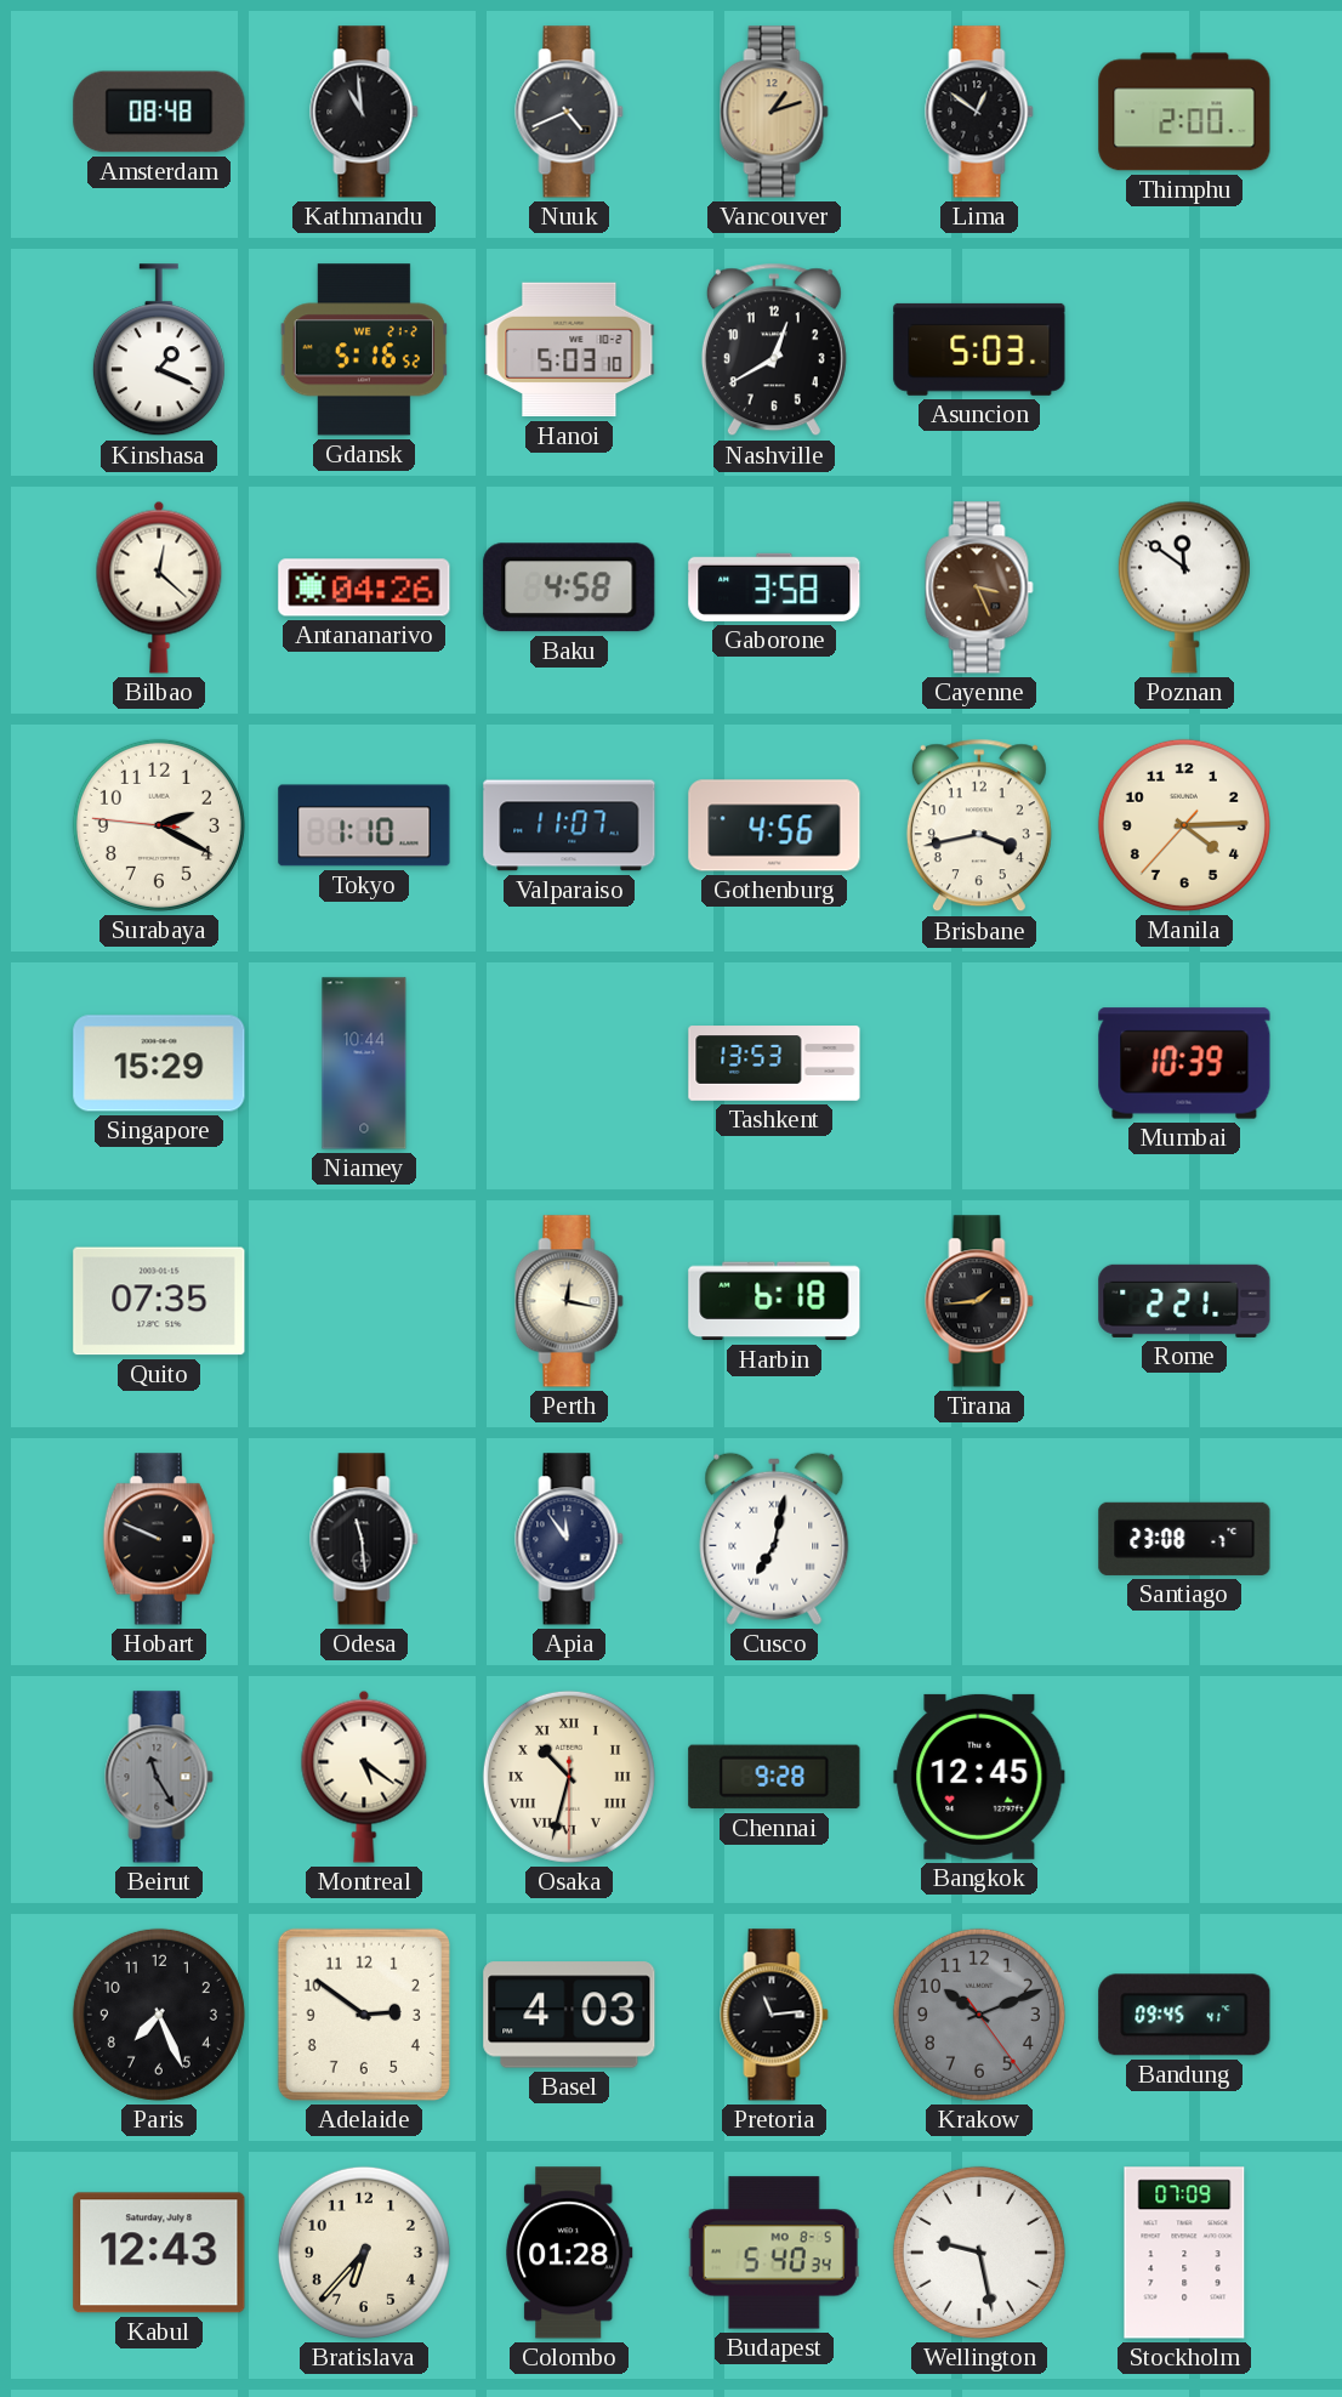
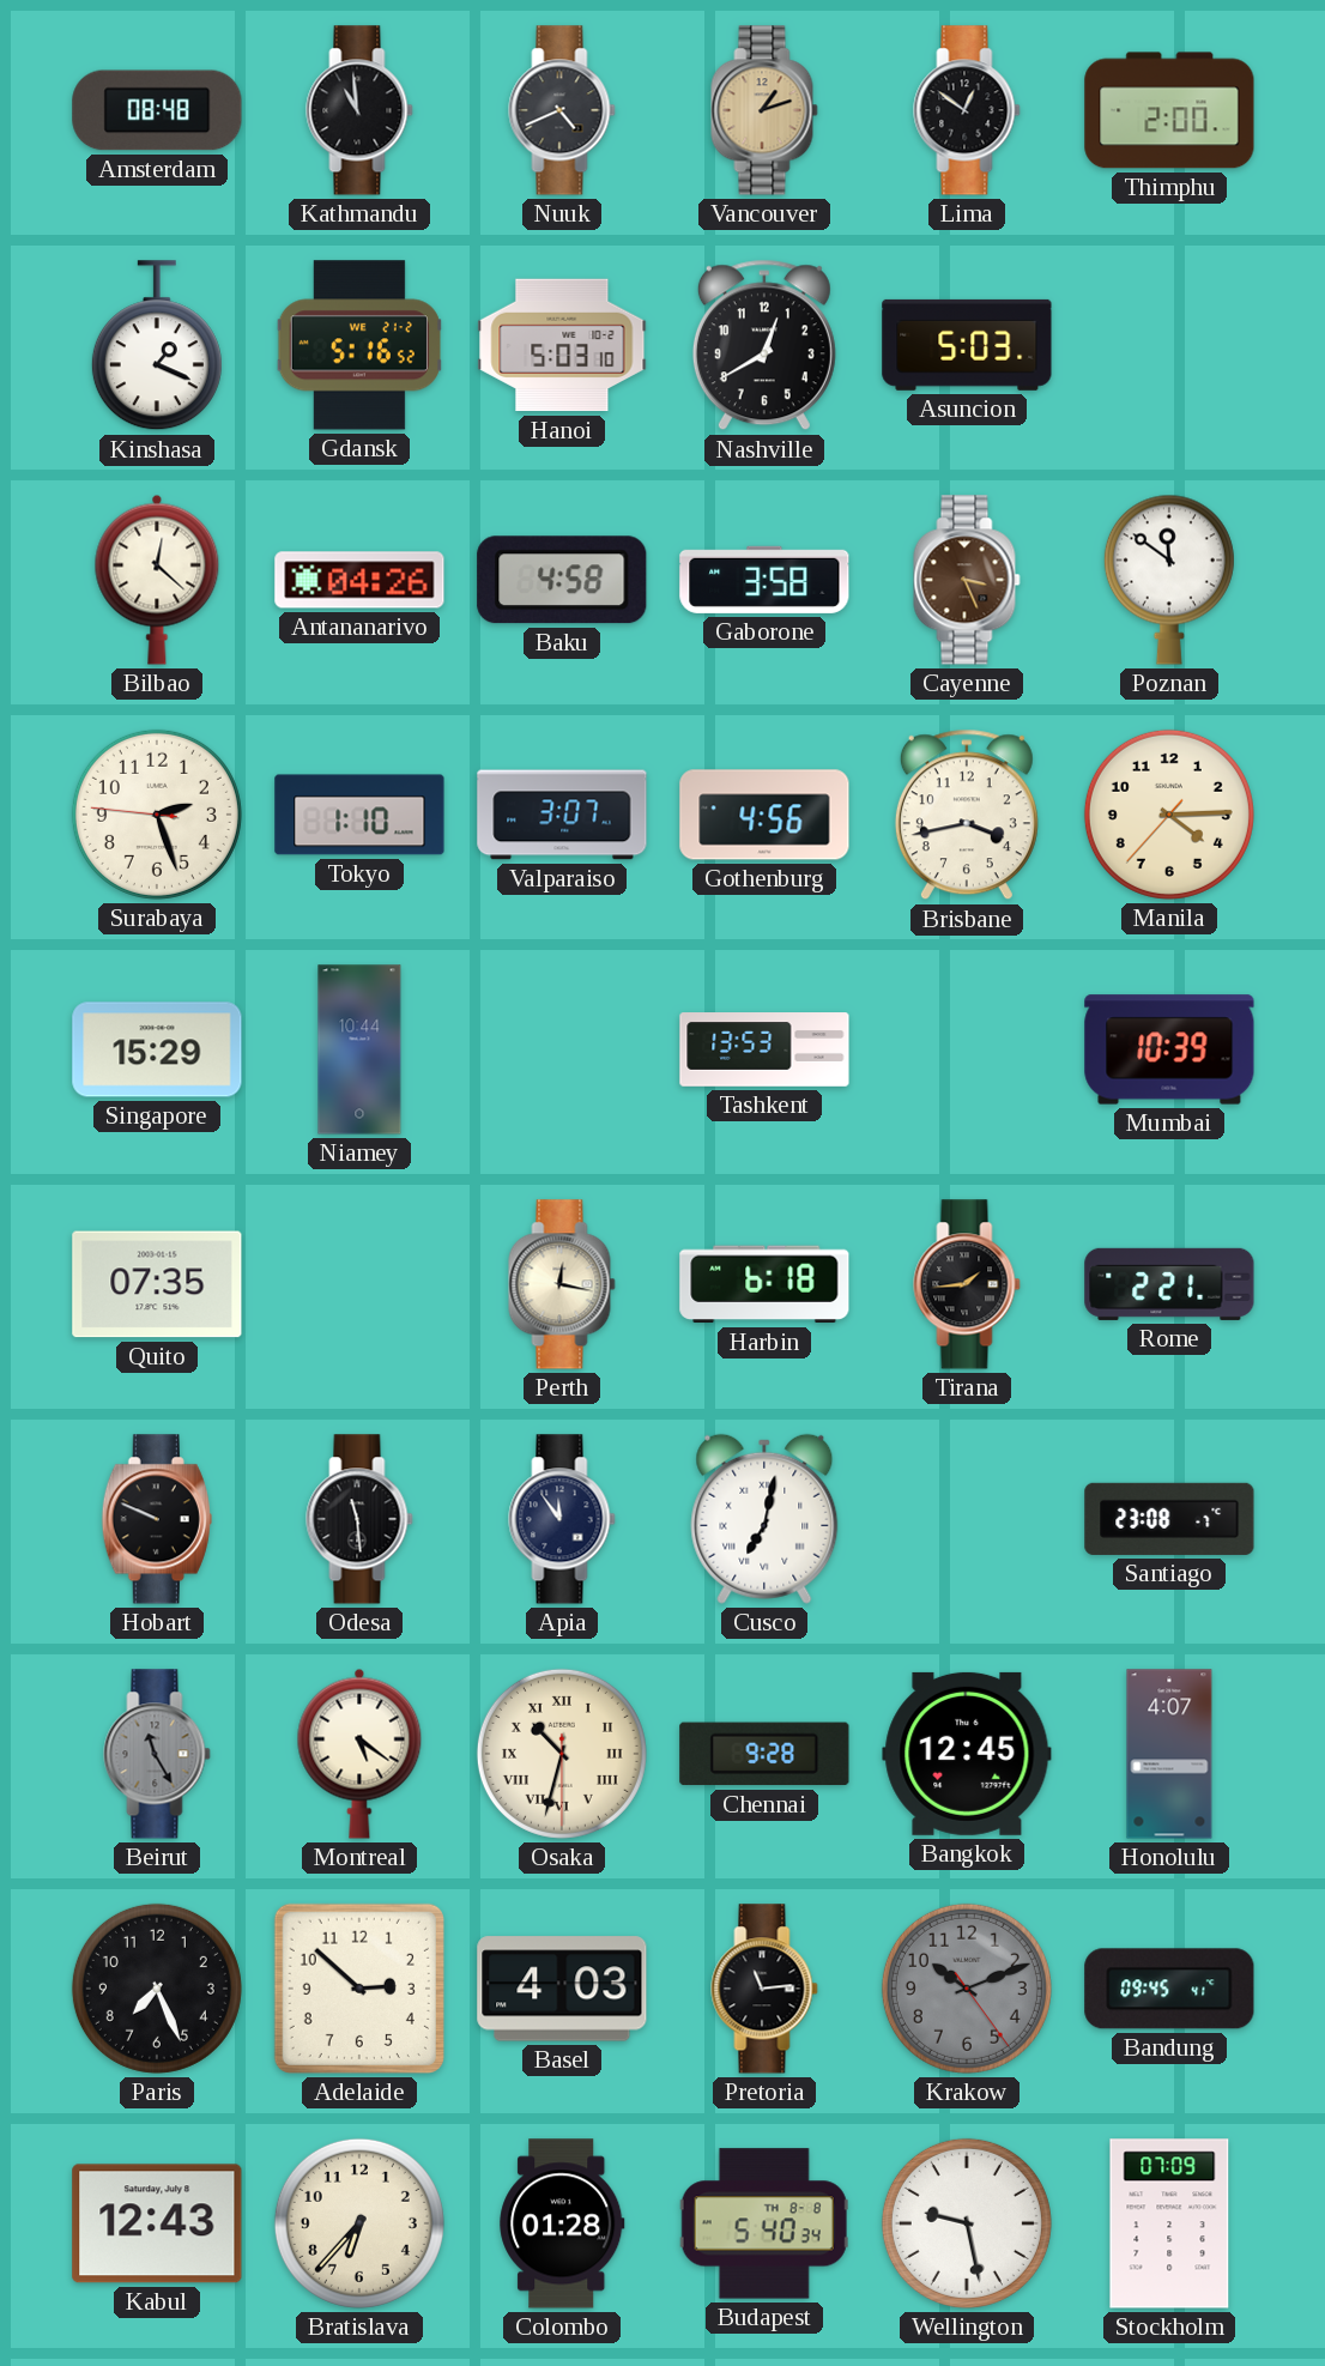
Surabaya: 2:19 -> 2:26
Valparaiso: 11:07 -> 3:07
Honolulu: none -> 4:07
Adelaide: 2:51 -> 2:52
Budapest date: MO 8-5 -> TH 8-8
